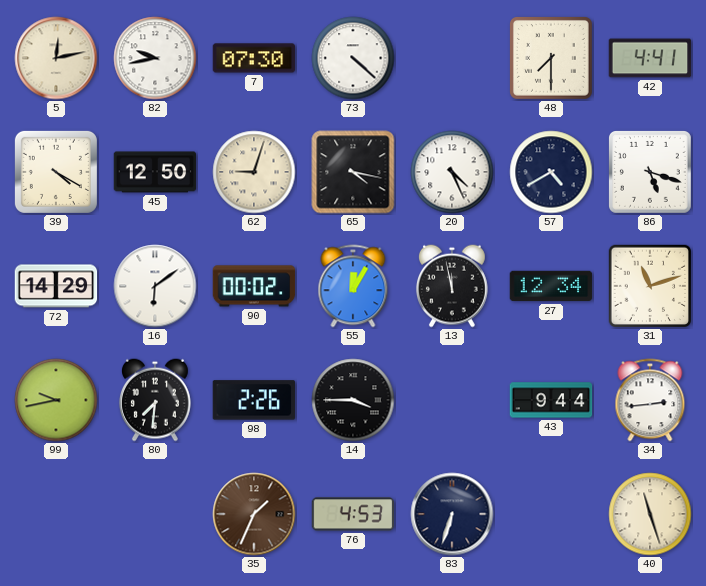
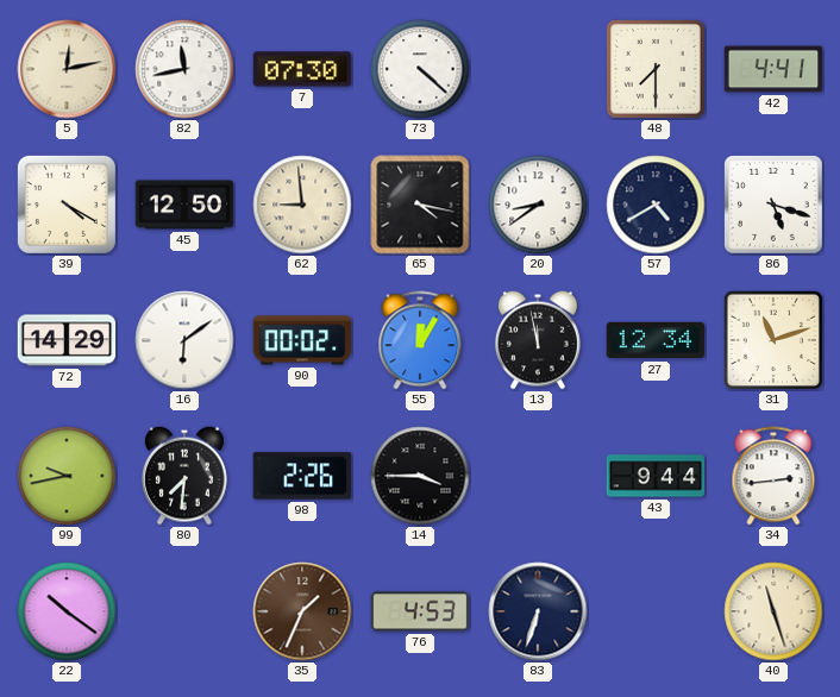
82: 9:43 -> 11:43
62: 9:03 -> 8:59
20: 4:26 -> 8:39
22: none -> 10:21
